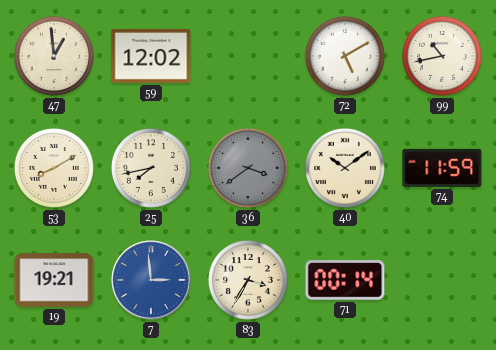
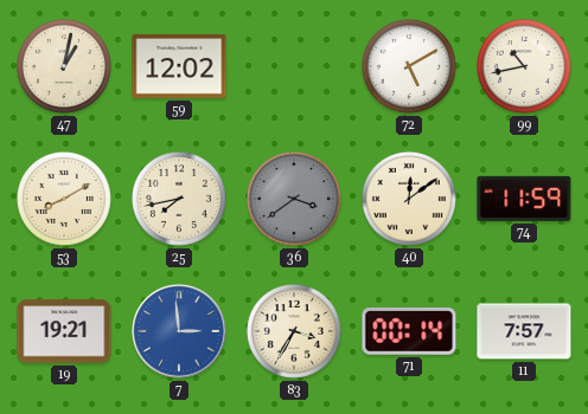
47: 12:59 -> 1:02
40: 10:09 -> 12:09
11: none -> 7:57
